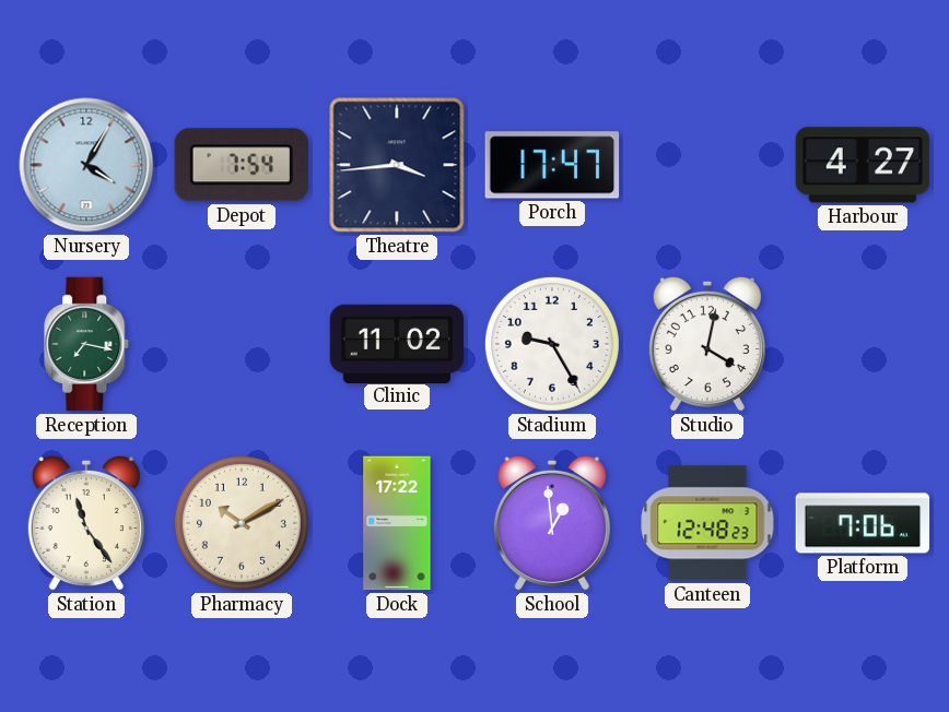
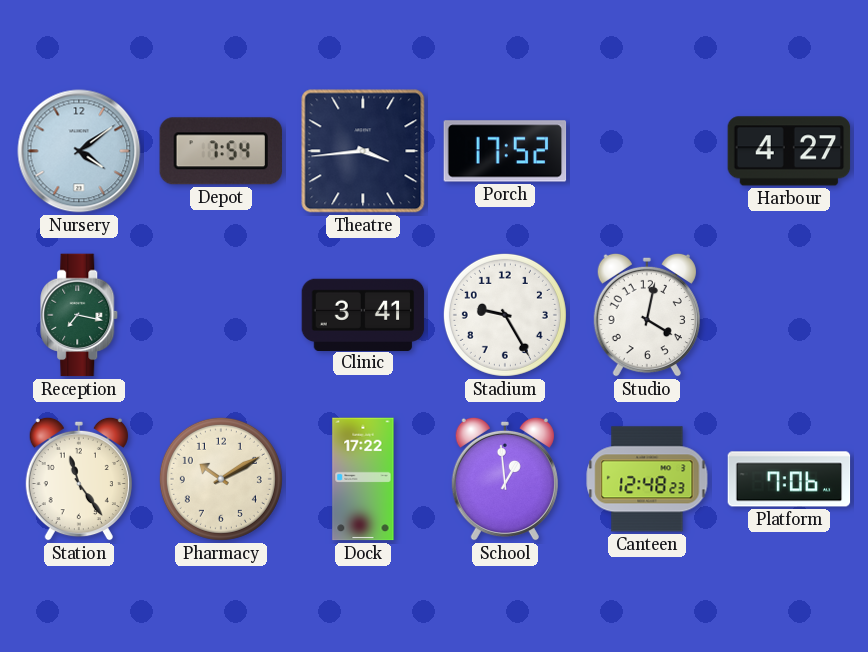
Nursery: 4:05 -> 4:09
Porch: 17:47 -> 17:52
Clinic: 11:02 -> 3:41
